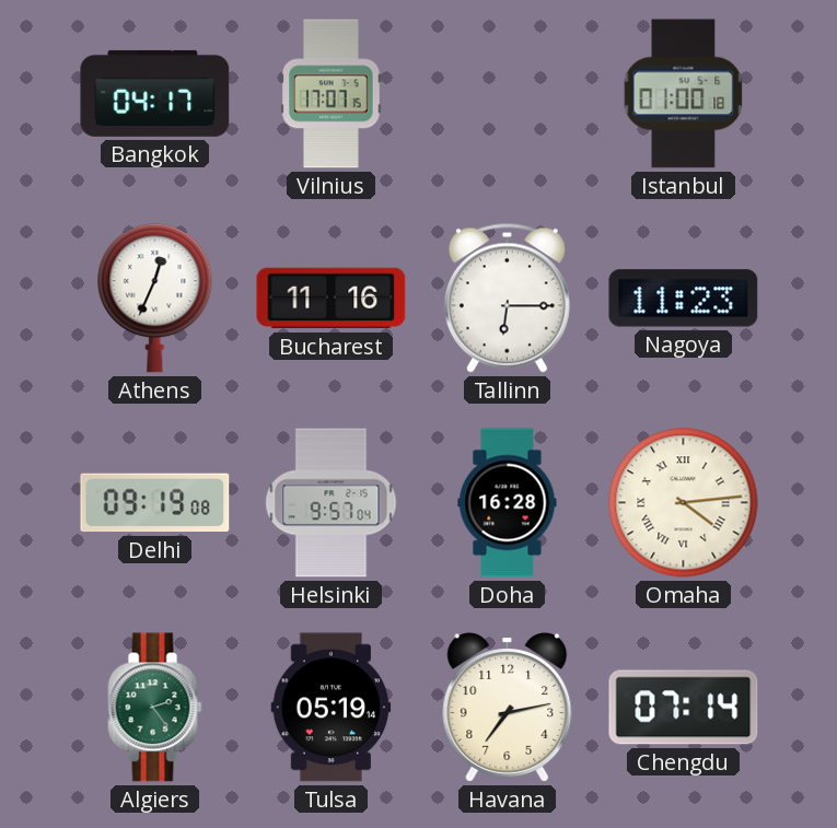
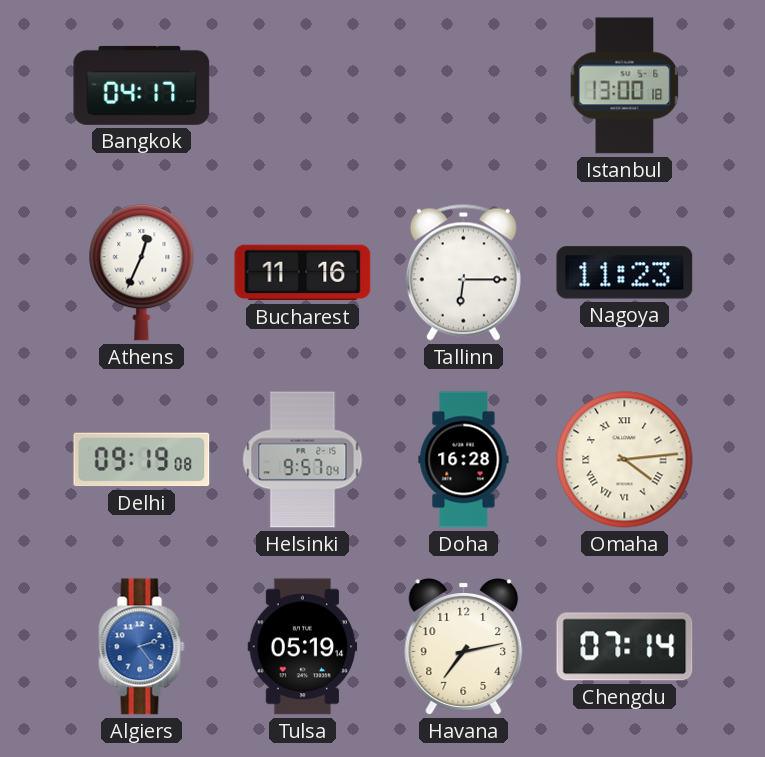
Vilnius: 17:07 -> none
Istanbul: 01:00 -> 13:00
Algiers dial: green -> blue
